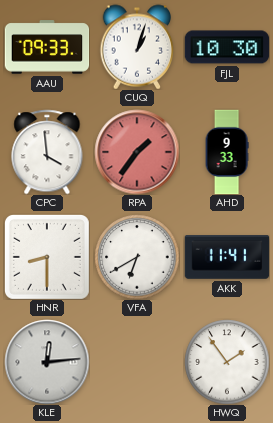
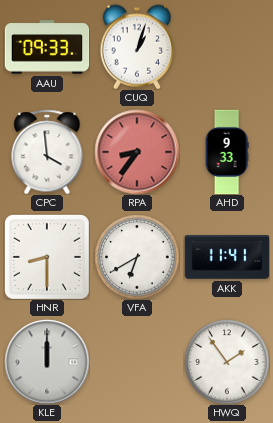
FJL: 10:30 -> none
RPA: 1:36 -> 8:36
KLE: 12:14 -> 12:00
